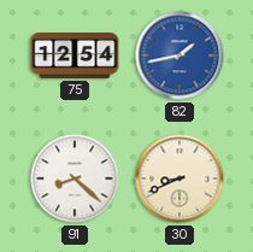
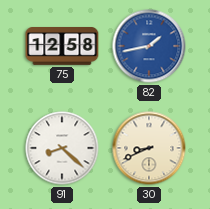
75: 12:54 -> 12:58
